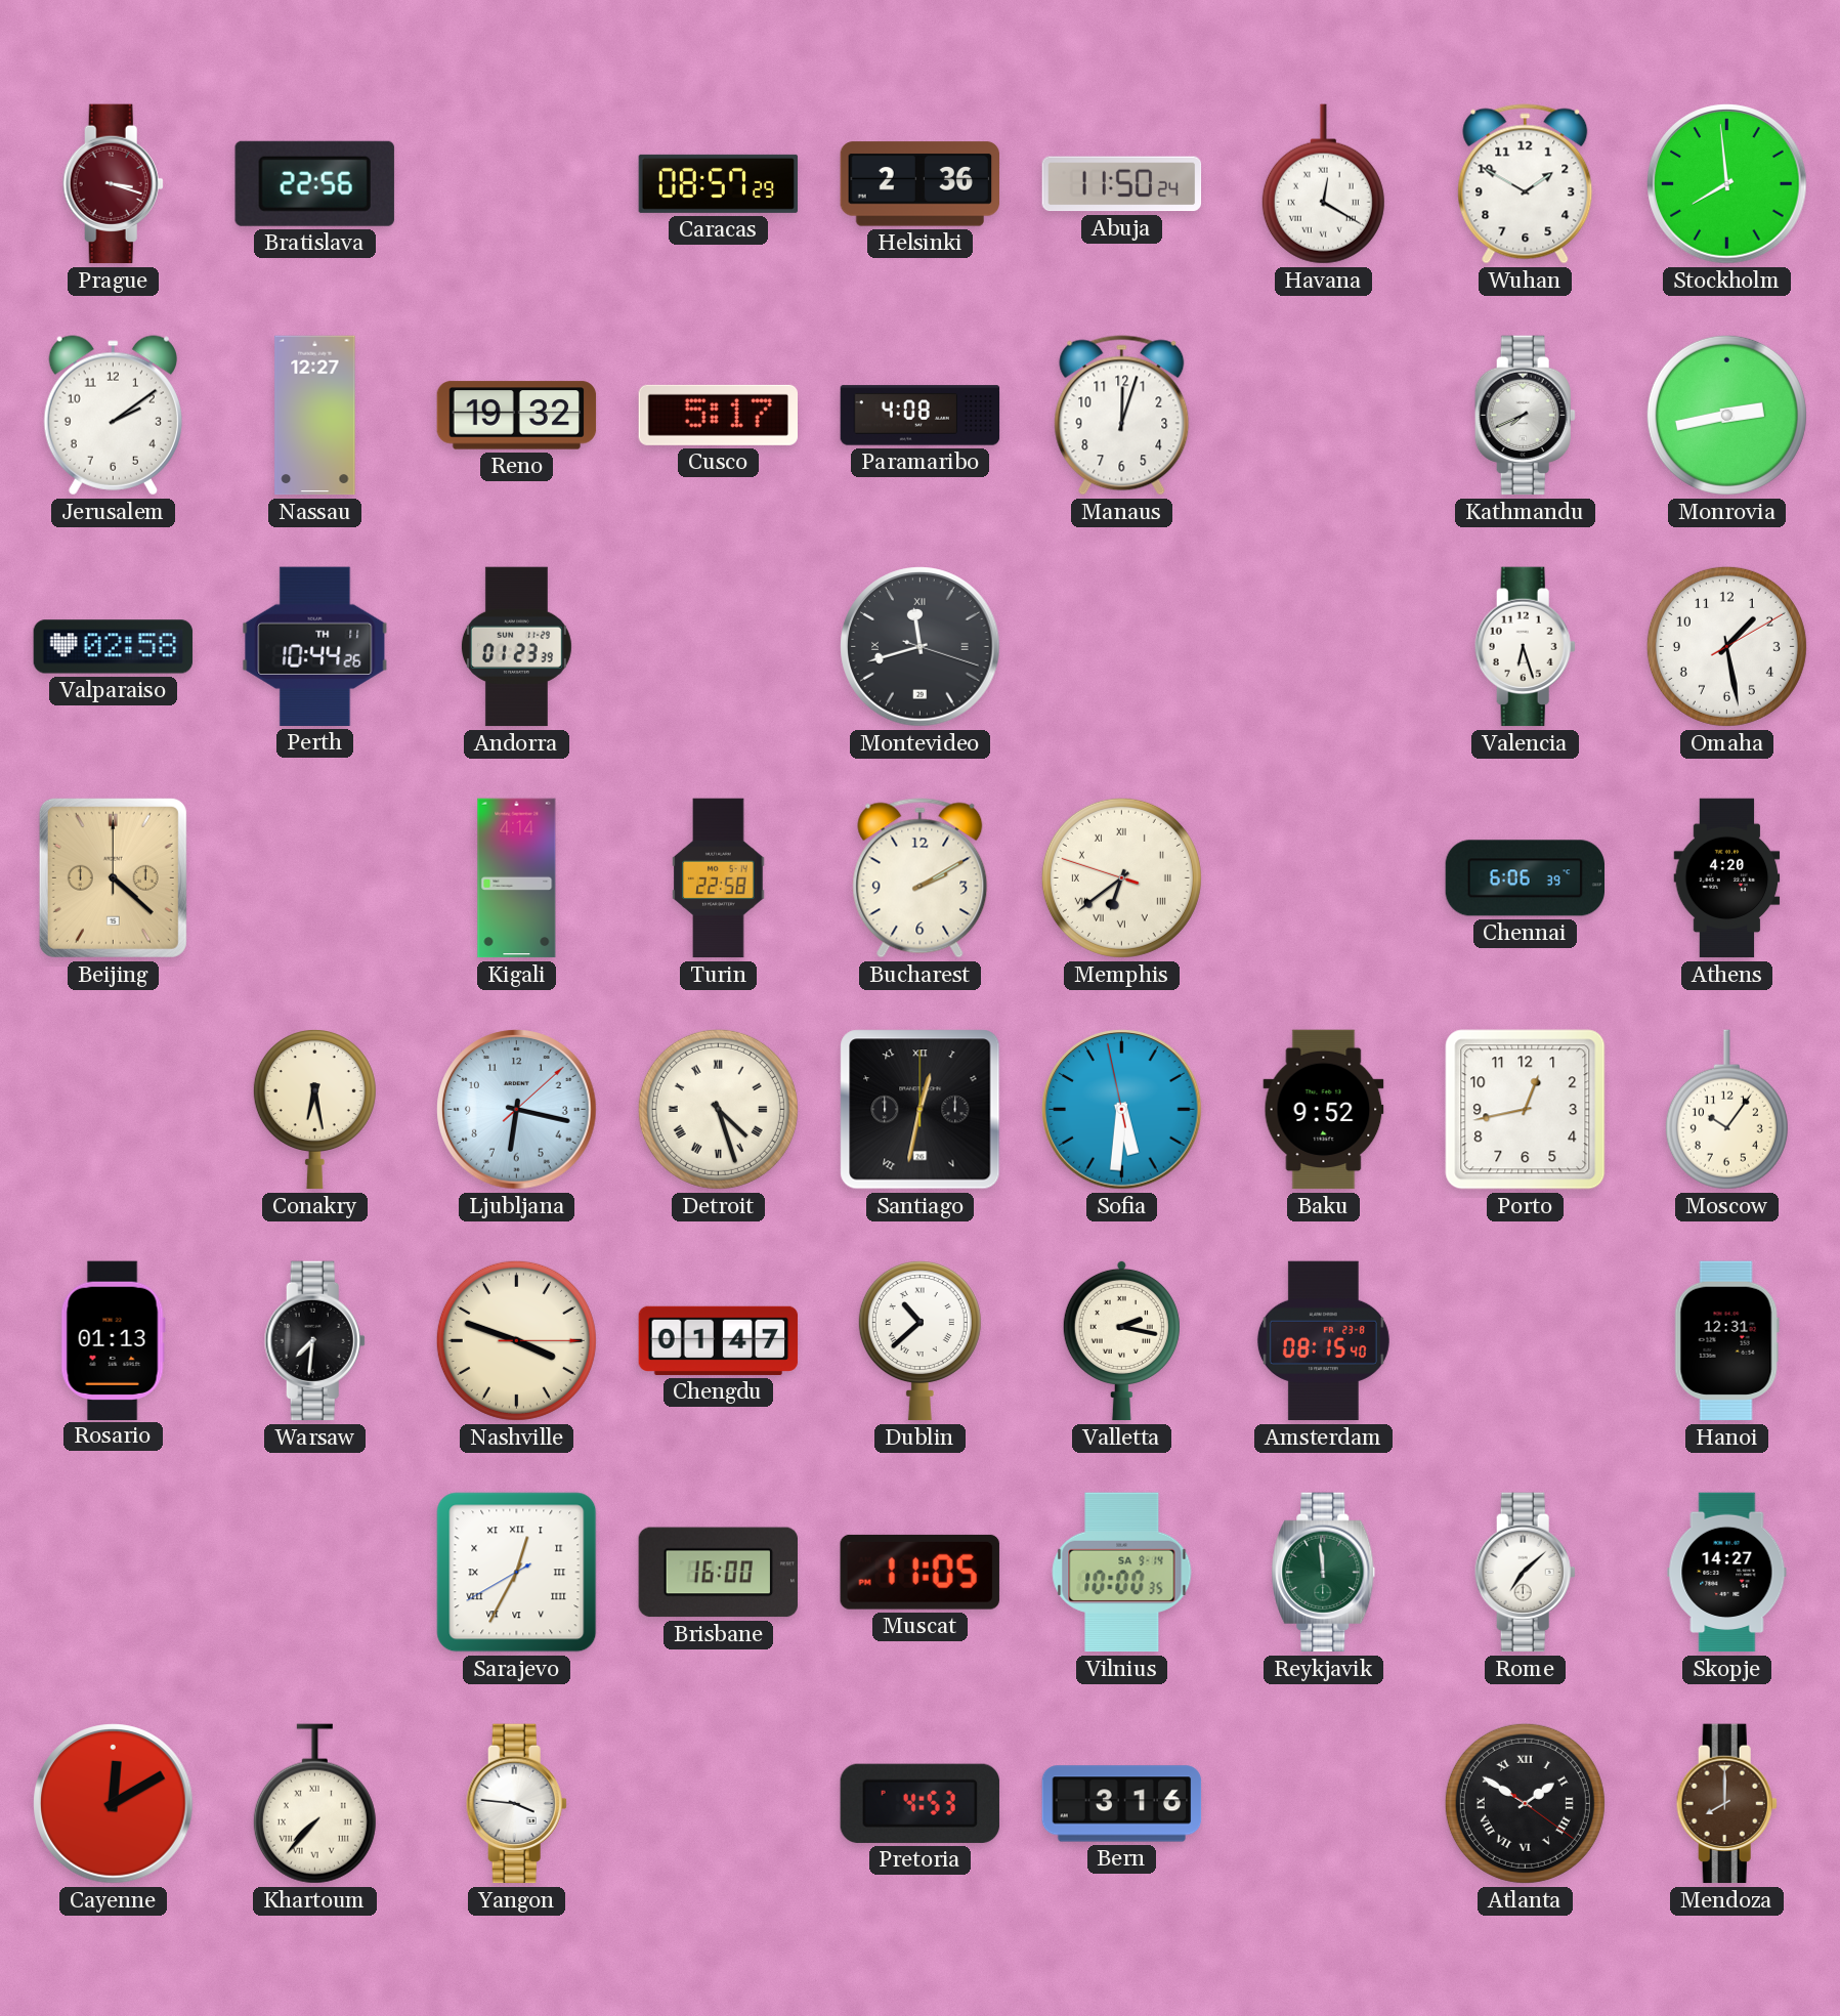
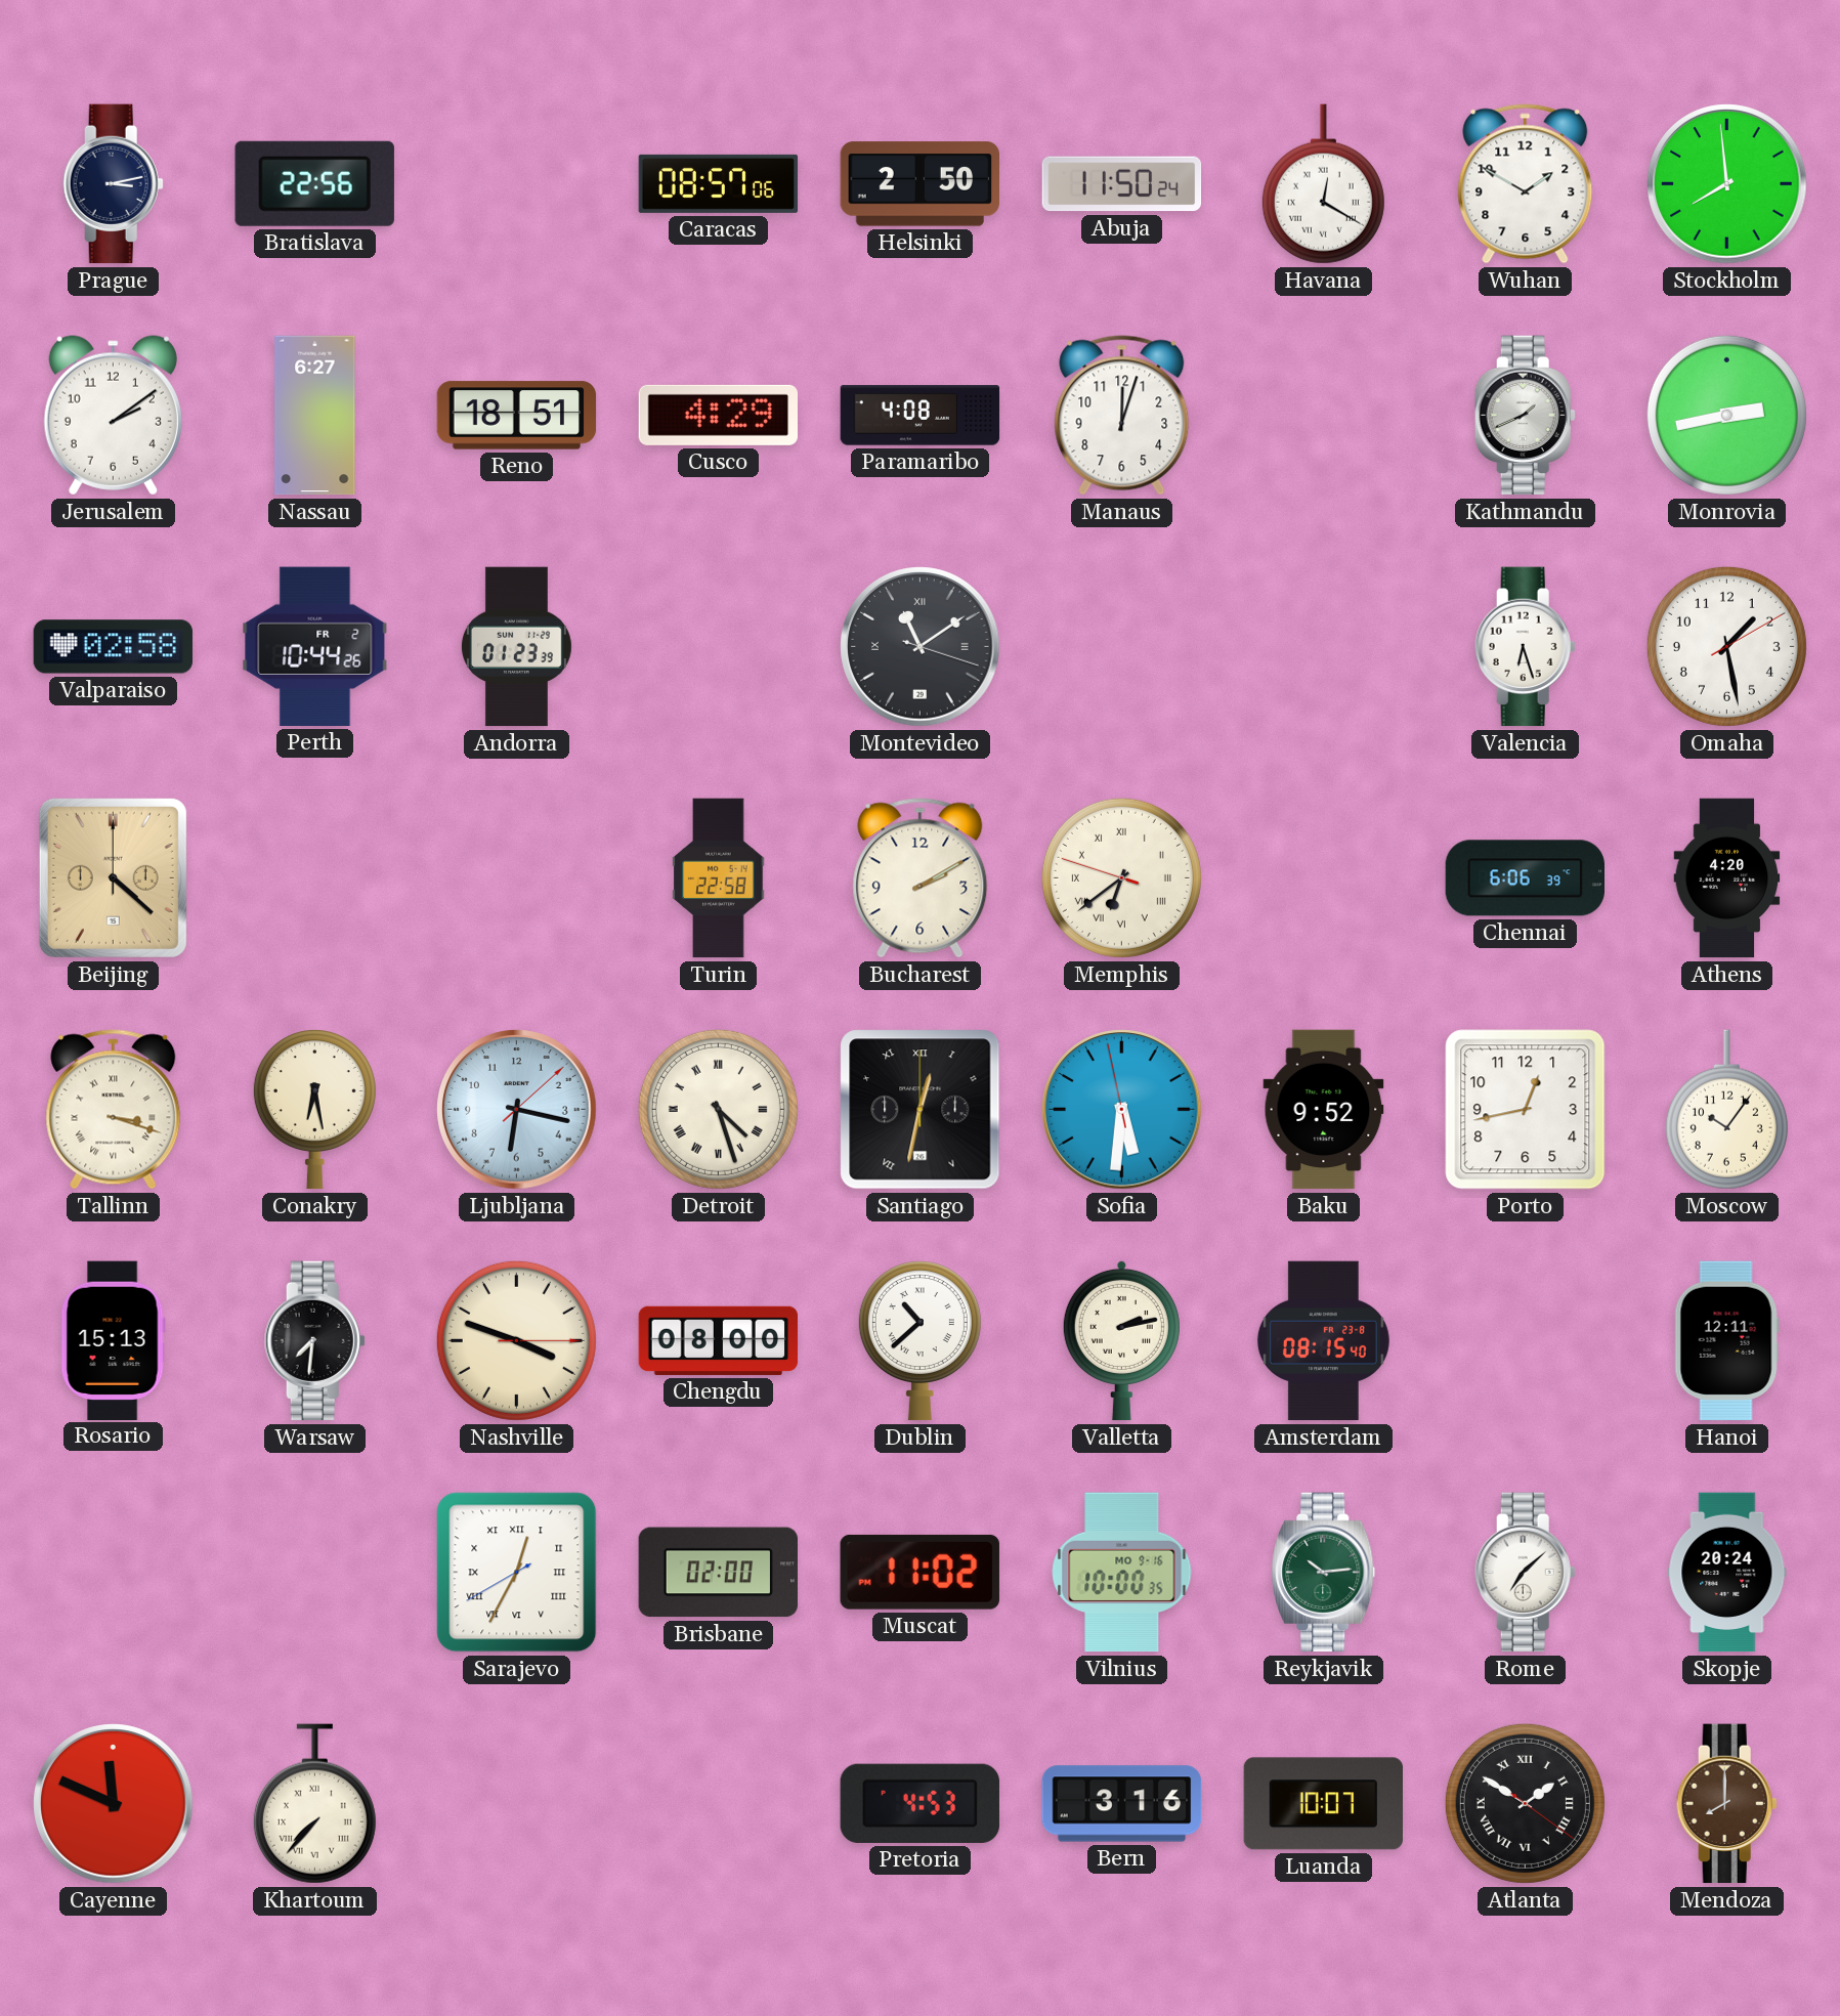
Prague: 3:18 -> 3:13
Prague dial: burgundy -> navy
Caracas: 08:57:29 -> 08:57:06
Helsinki: 2:36 -> 2:50
Nassau: 12:27 -> 6:27
Reno: 19:32 -> 18:51
Cusco: 5:17 -> 4:29
Kathmandu: 7:41 -> 1:41
Perth date: TH 11 -> FR 2
Montevideo: 11:42 -> 11:09
Kigali: 4:14 -> none
Tallinn: none -> 3:18
Rosario: 01:13 -> 15:13
Chengdu: 01:47 -> 08:00
Valletta: 2:17 -> 2:13
Hanoi: 12:31 -> 12:11
Brisbane: 16:00 -> 02:00
Muscat: 11:05 -> 11:02
Vilnius date: SA 9-14 -> MO 9-16
Reykjavik: 11:59 -> 10:14
Skopje: 14:27 -> 20:24
Cayenne: 12:10 -> 11:49
Yangon: 3:46 -> none
Luanda: none -> 10:07
